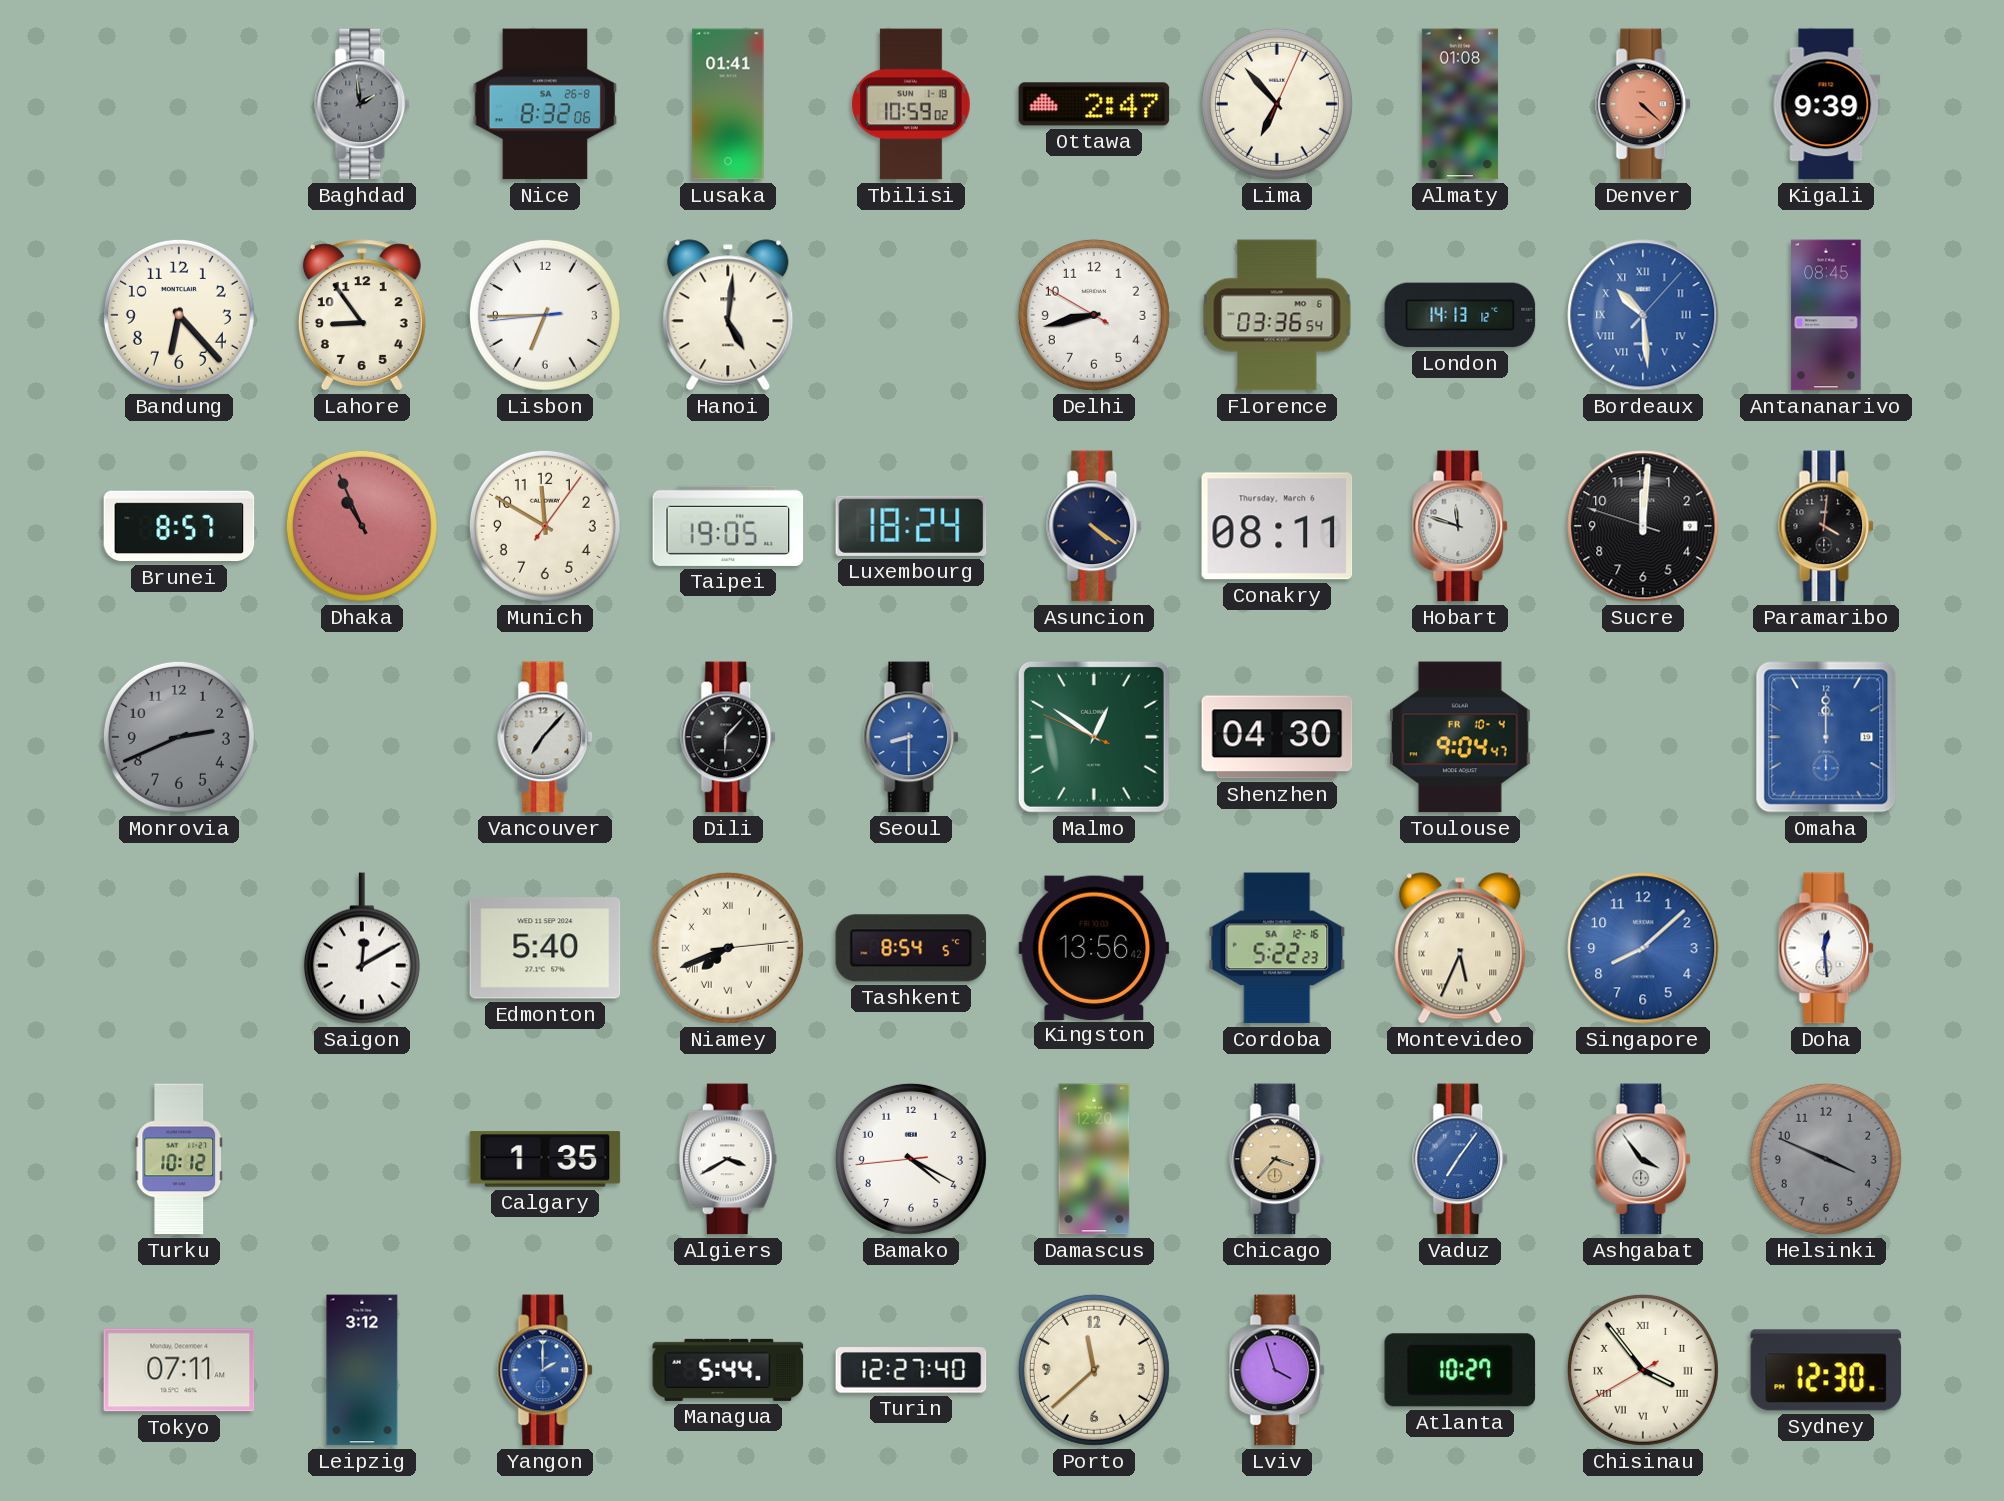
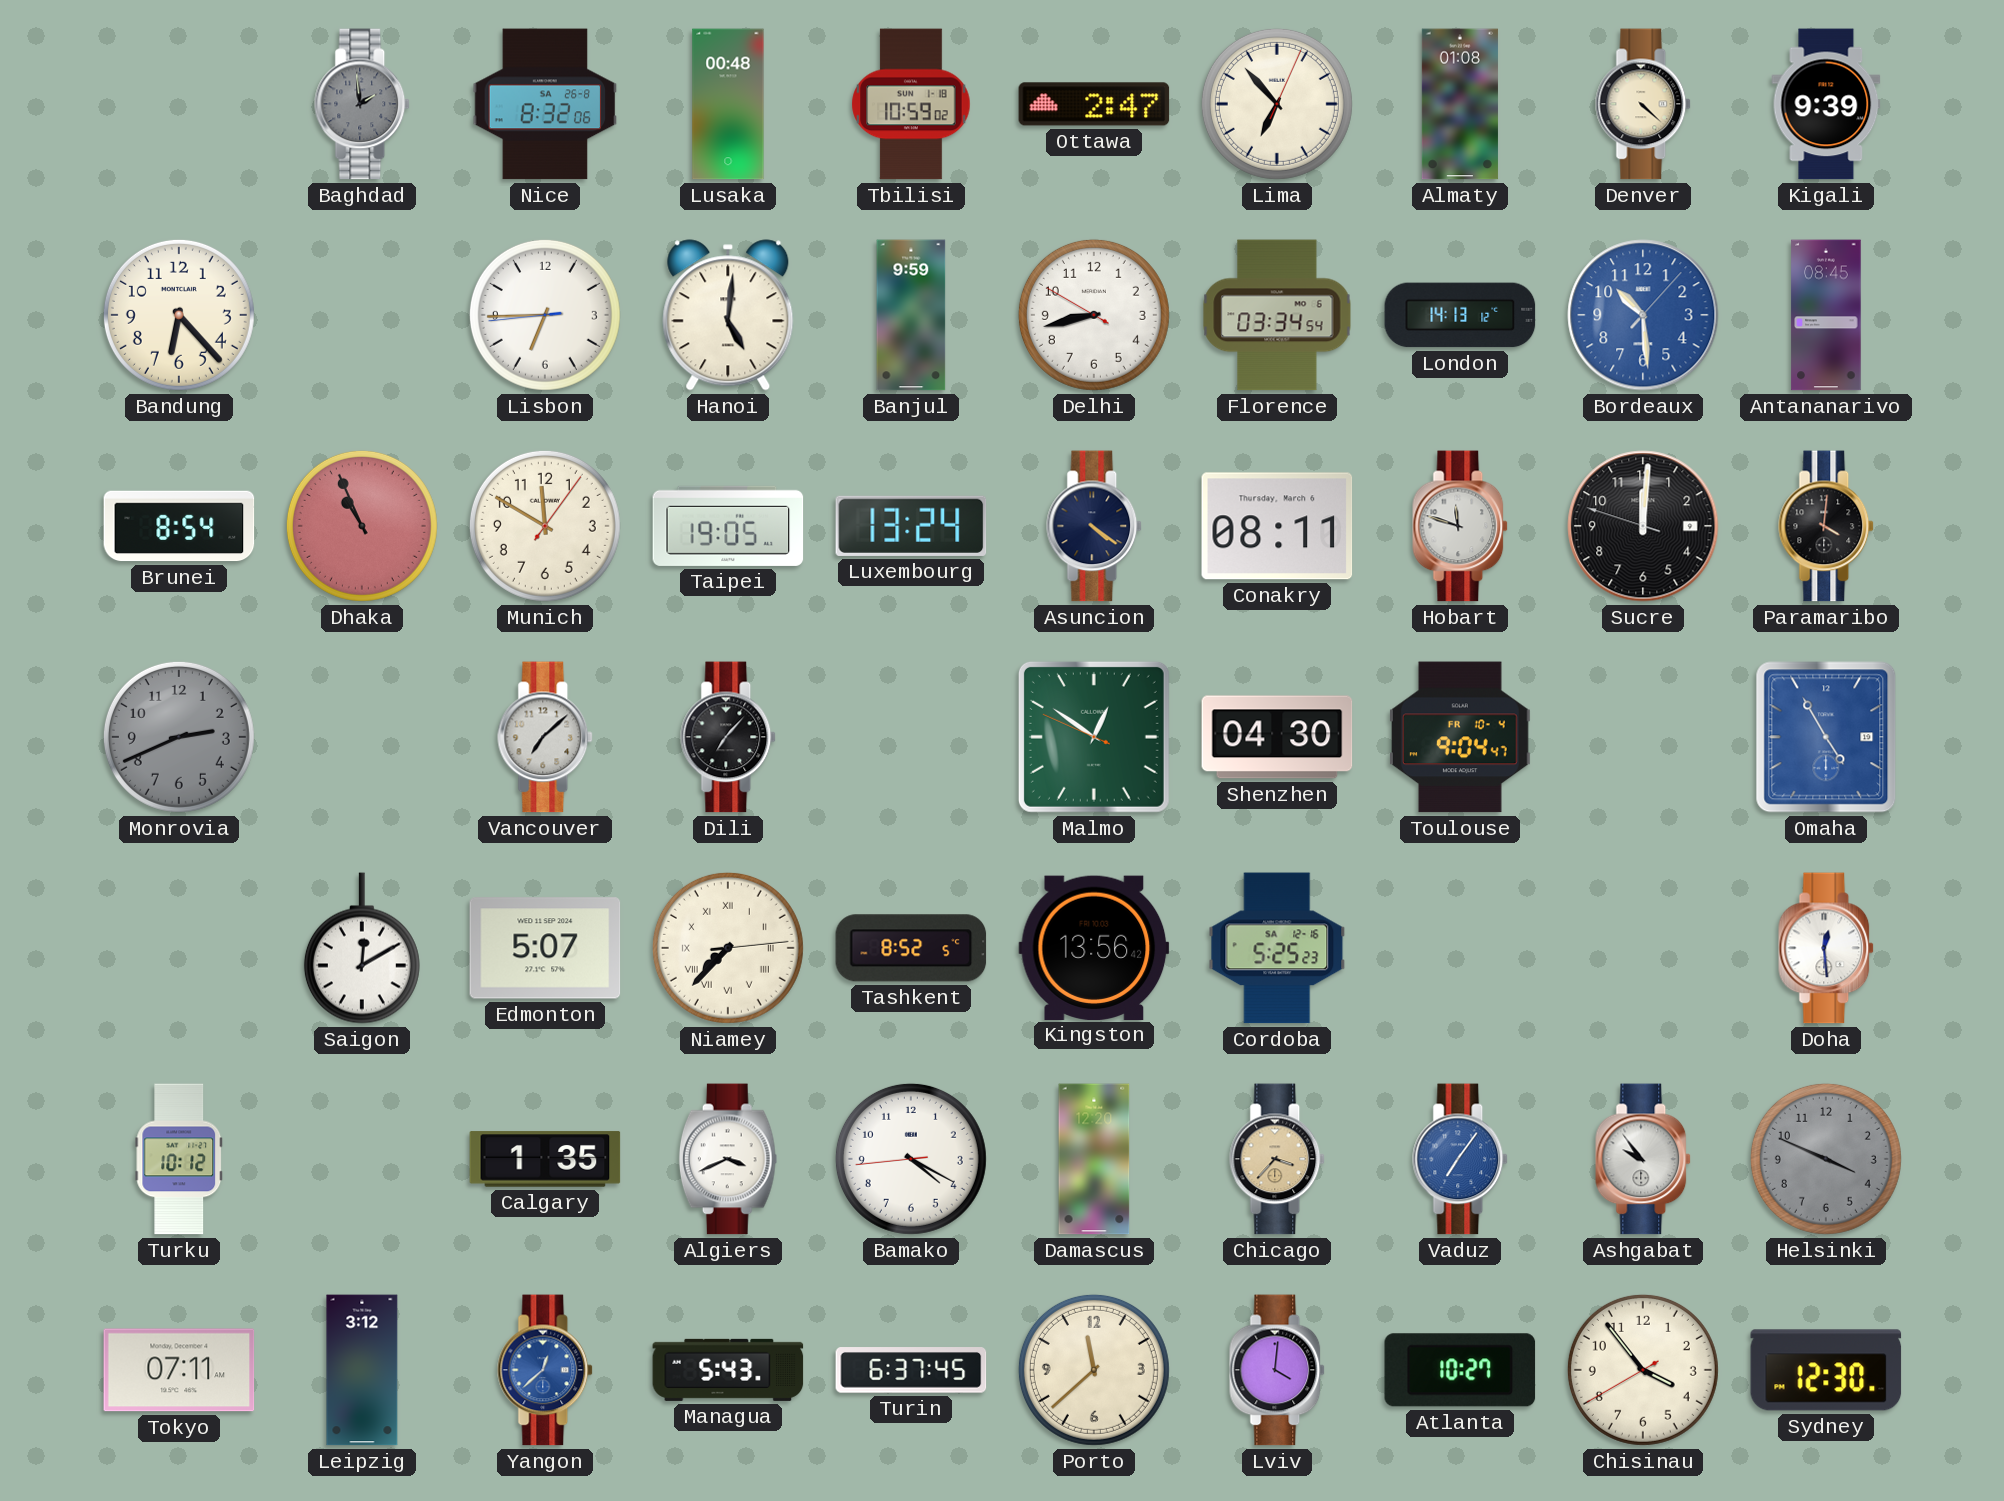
Lusaka: 01:41 -> 00:48
Denver dial: salmon -> cream
Lahore: 8:54 -> none
Banjul: none -> 9:59
Florence: 03:36 -> 03:34
Bordeaux numerals: Roman -> Arabic
Brunei: 8:57 -> 8:54
Luxembourg: 18:24 -> 13:24
Vancouver: 7:07 -> 7:08
Dili: 6:07 -> 7:07
Seoul: 8:30 -> none
Omaha: 12:00 -> 4:55
Edmonton: 5:40 -> 5:07
Niamey: 7:41 -> 7:37
Tashkent: 8:54 -> 8:52
Cordoba: 5:22 -> 5:25
Montevideo: 5:34 -> none
Singapore: 8:08 -> none
Algiers: 3:40 -> 3:41
Ashgabat: 3:54 -> 9:54
Yangon: 2:00 -> 12:38
Managua: 5:44 -> 5:43
Turin: 12:27 -> 6:37
Lviv: 3:57 -> 4:01
Chisinau numerals: Roman -> Arabic
